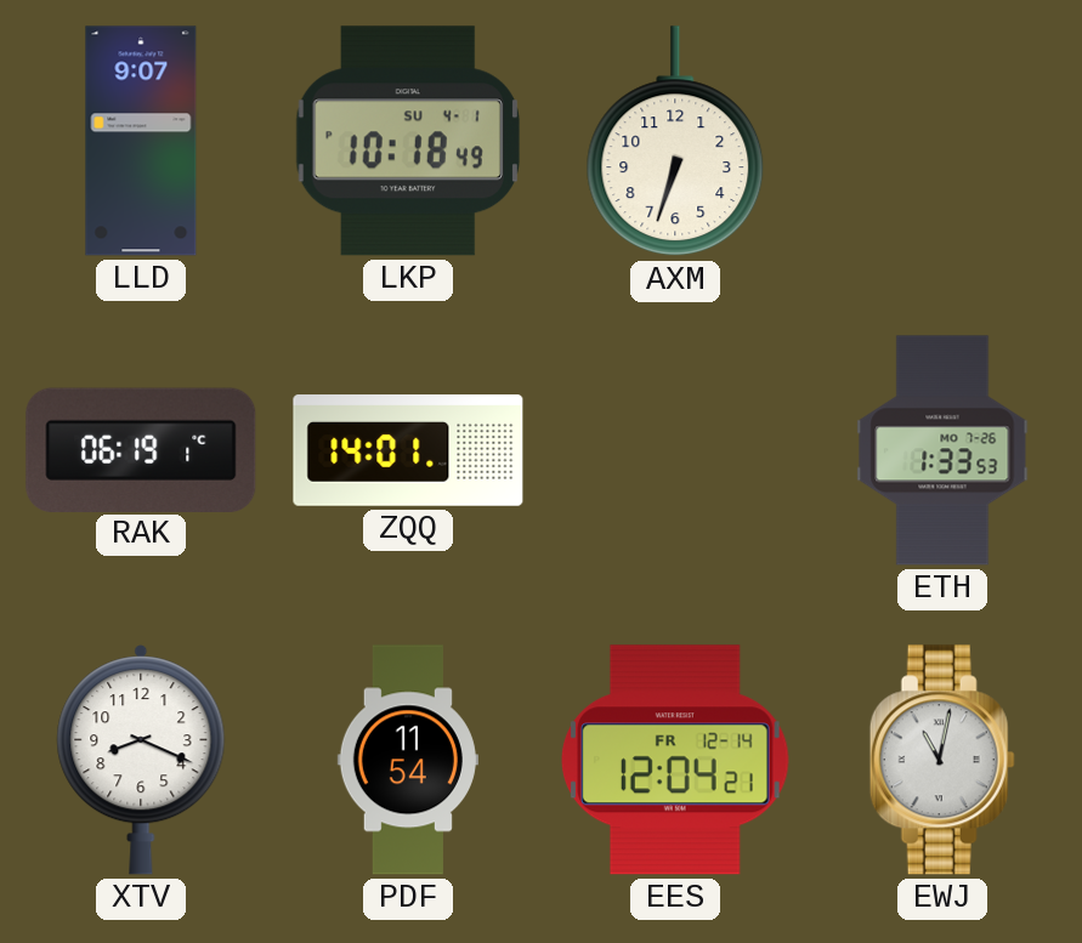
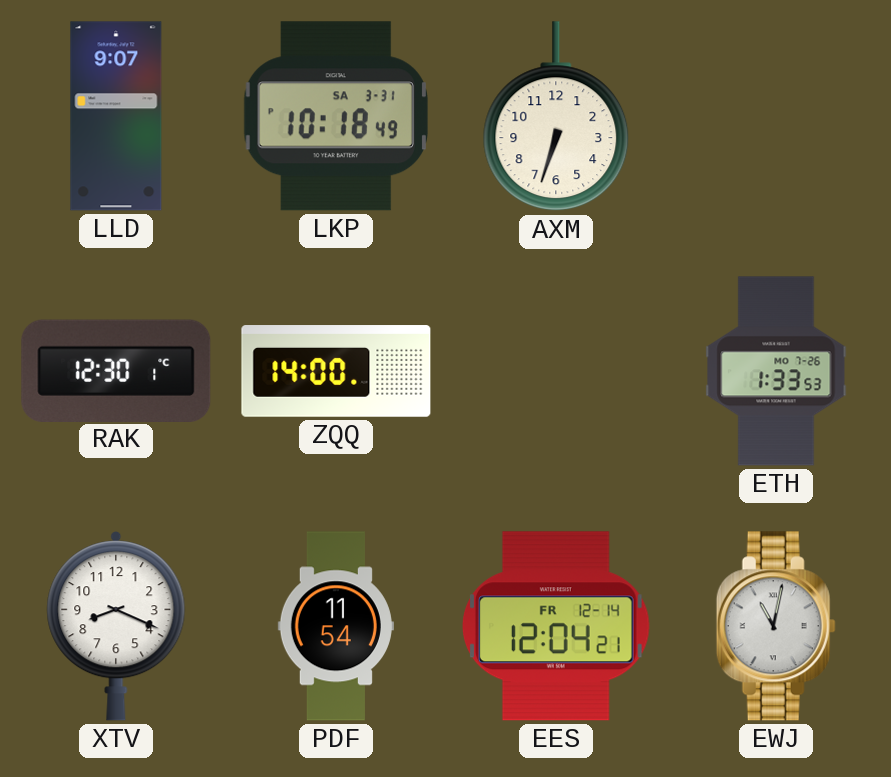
LKP date: SU 4-1 -> SA 3-31
RAK: 06:19 -> 12:30
ZQQ: 14:01 -> 14:00
